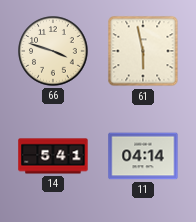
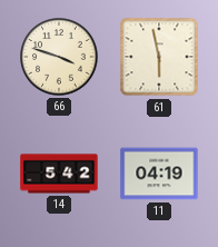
14: 5:41 -> 5:42
11: 04:14 -> 04:19
